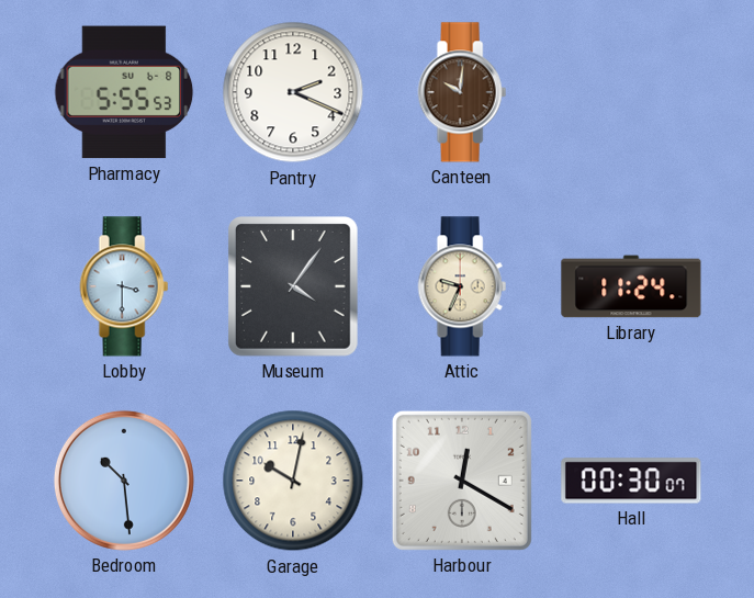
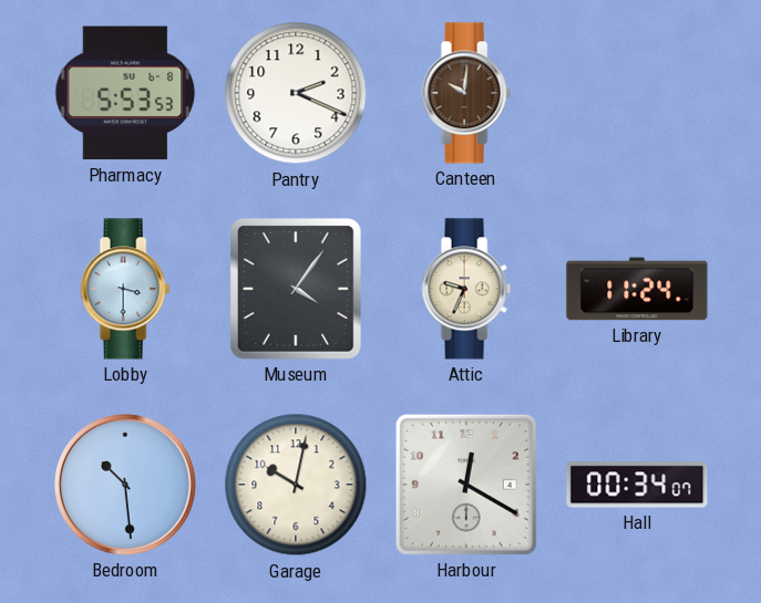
Pharmacy: 5:55 -> 5:53
Hall: 00:30 -> 00:34
